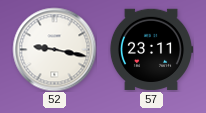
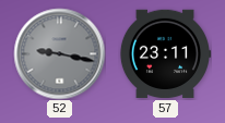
52 dial: white -> grey
